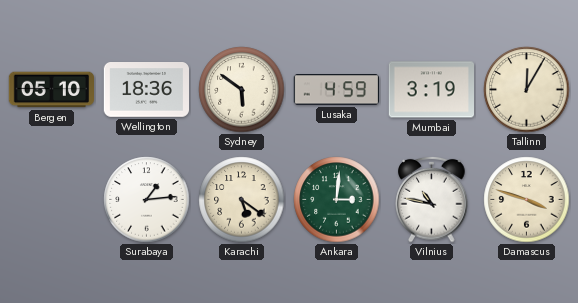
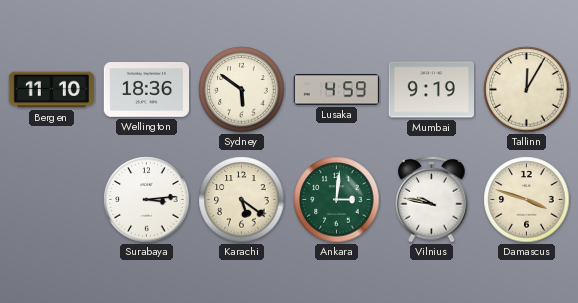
Bergen: 05:10 -> 11:10
Mumbai: 3:19 -> 9:19
Surabaya: 1:14 -> 3:14
Vilnius: 10:47 -> 9:47
